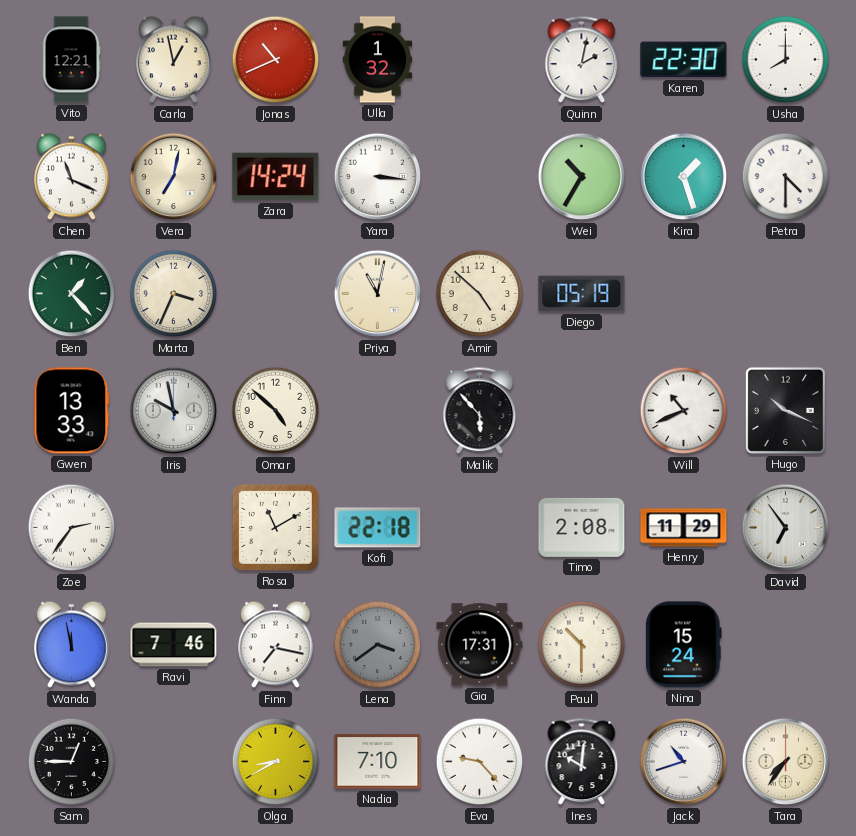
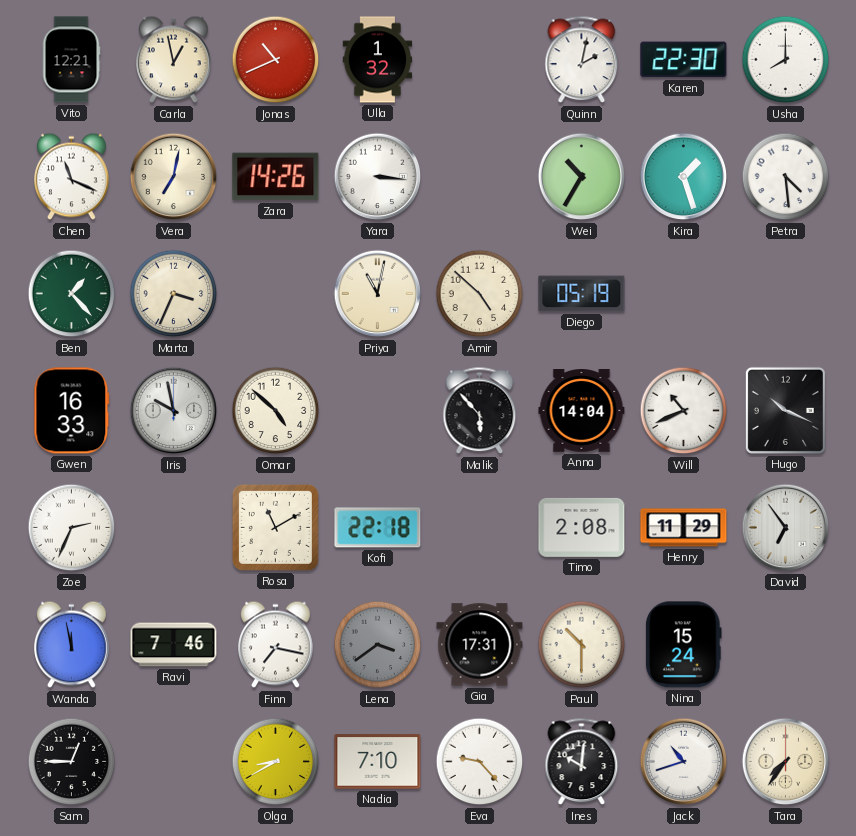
Zara: 14:24 -> 14:26
Petra: 4:30 -> 4:29
Gwen: 13:33 -> 16:33
Anna: none -> 14:04
Zoe: 2:36 -> 2:34
